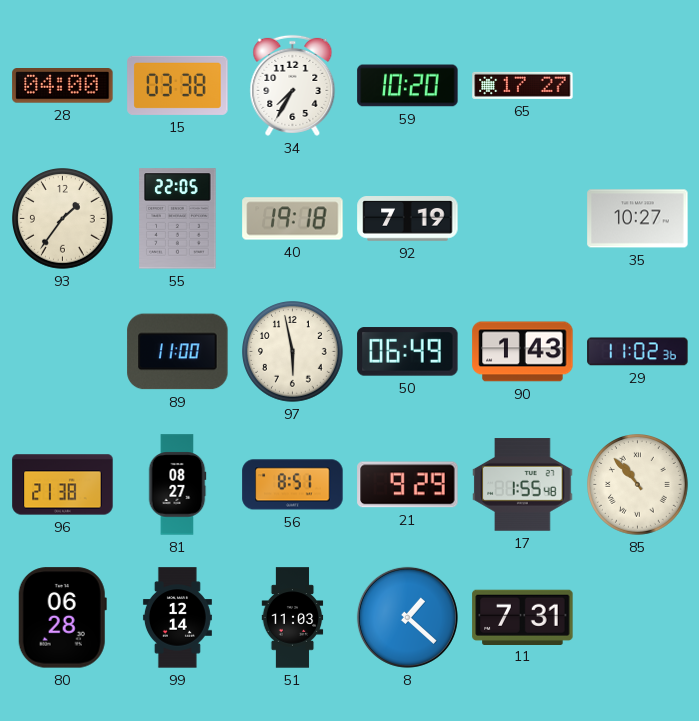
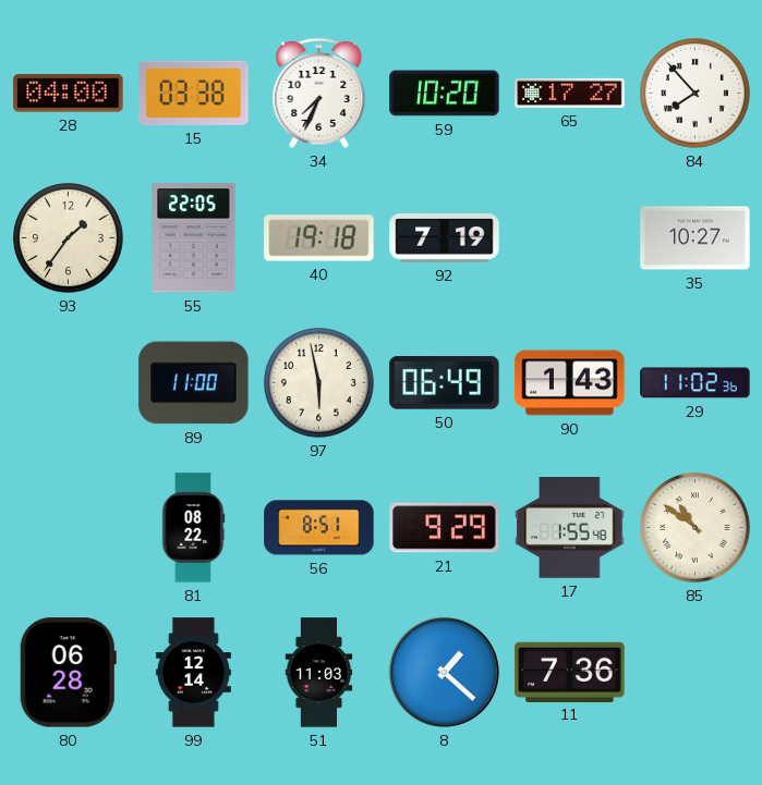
34: 7:35 -> 7:34
84: none -> 7:53
96: 21:38 -> none
81: 08:27 -> 08:22
85: 10:53 -> 10:51
11: 7:31 -> 7:36
